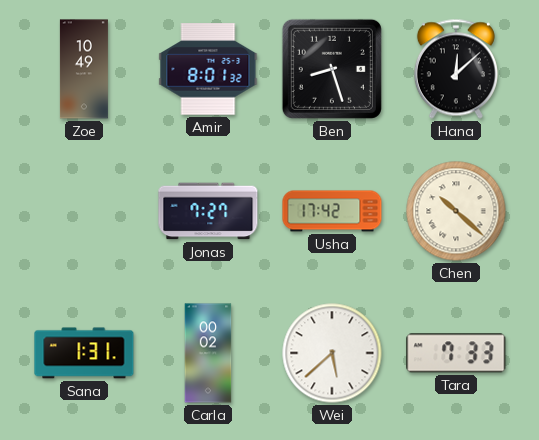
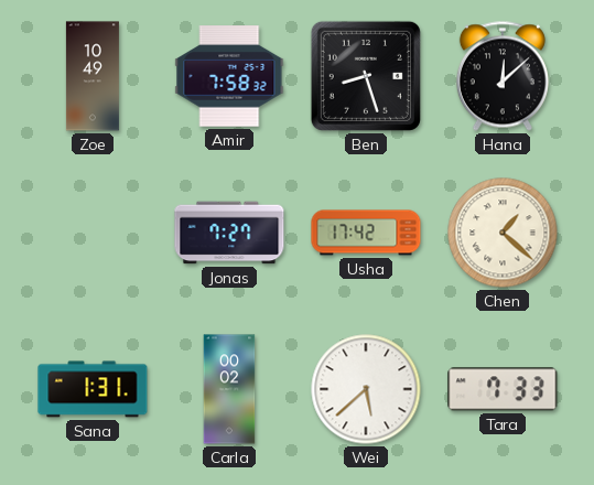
Amir: 8:01 -> 7:58
Chen: 10:22 -> 1:22
